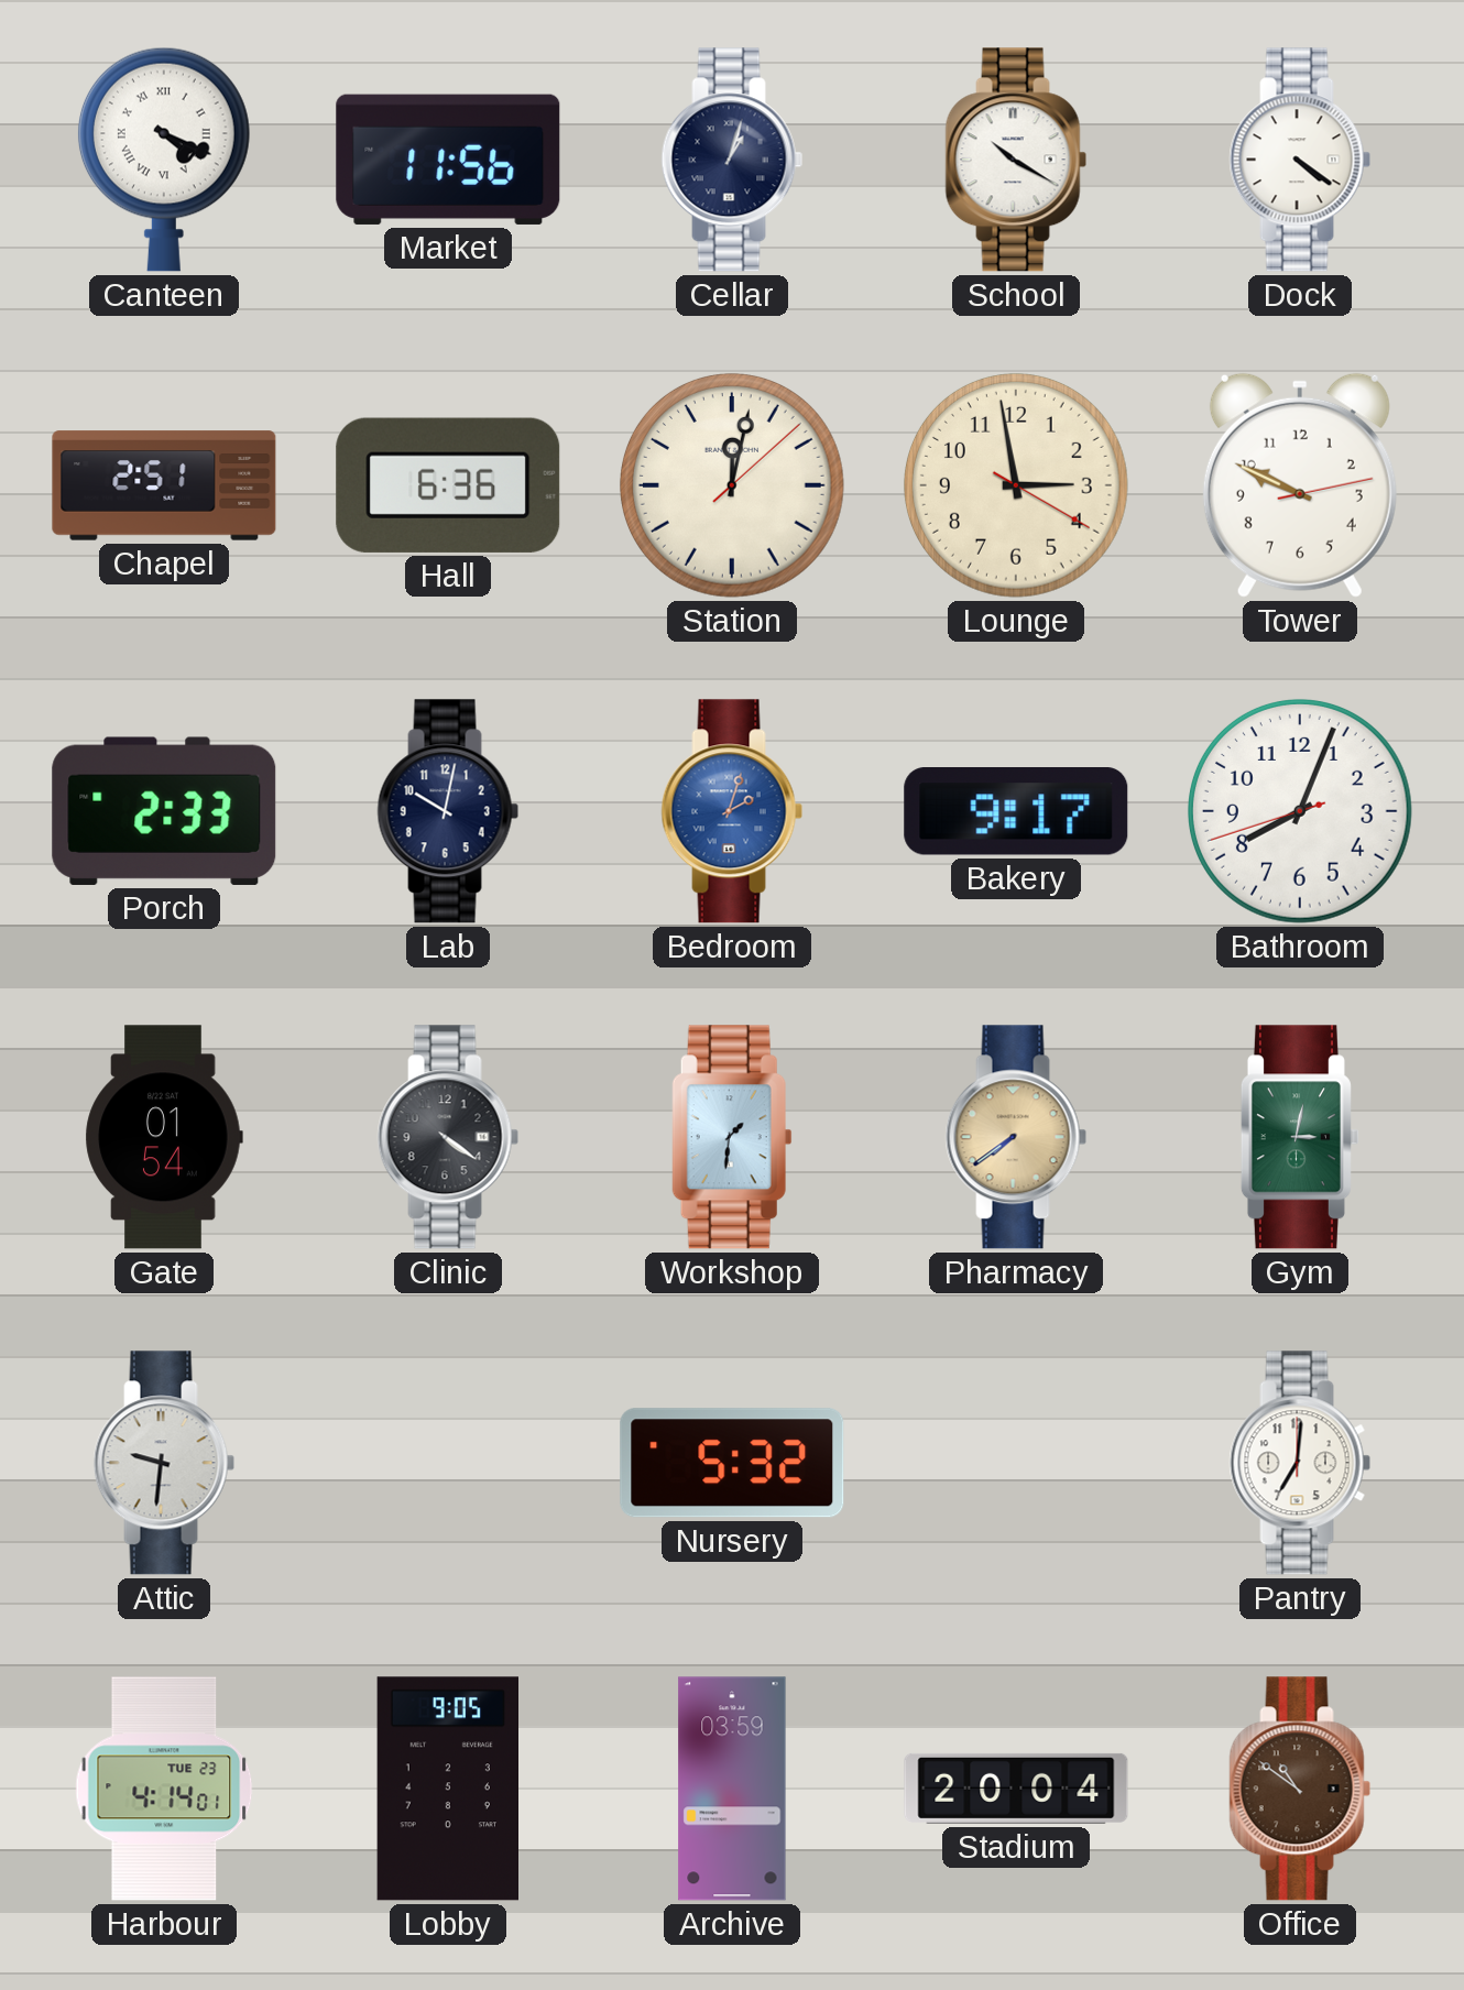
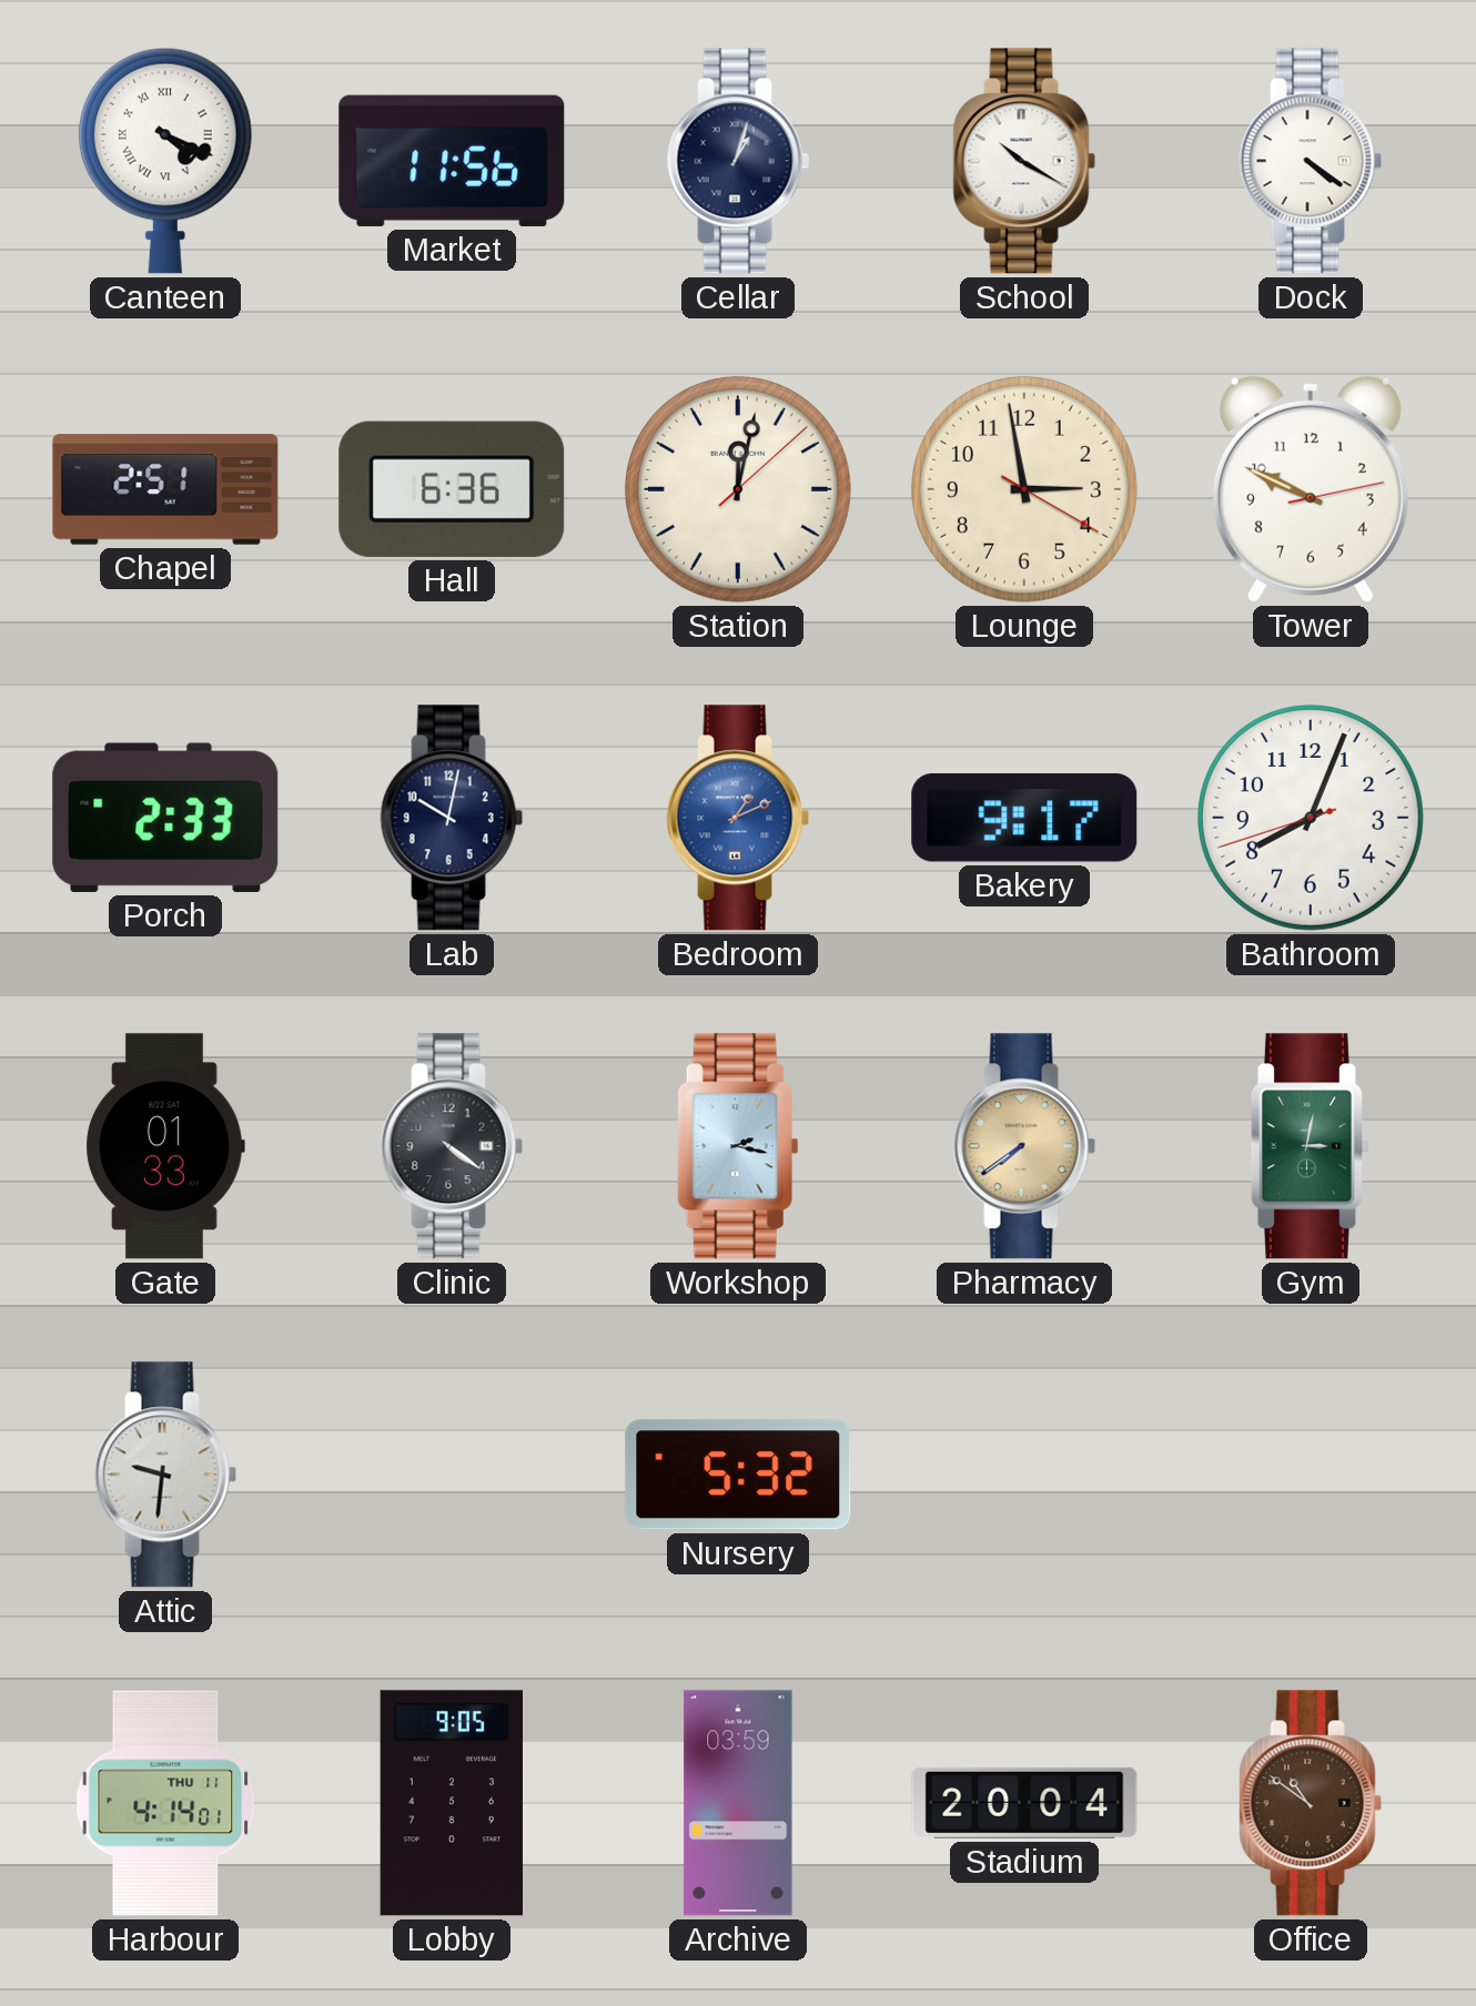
Bedroom: 2:03 -> 1:11
Gate: 01:54 -> 01:33
Workshop: 1:31 -> 2:17
Pantry: 7:01 -> none
Harbour date: TUE 23 -> THU 11
